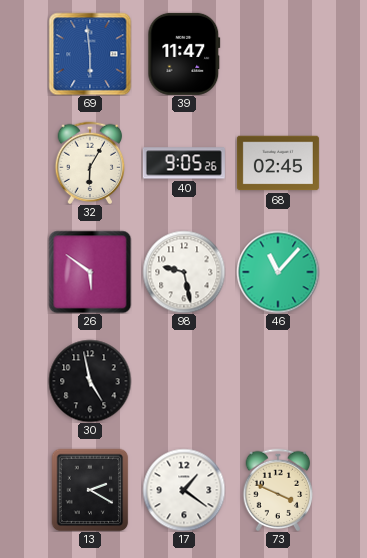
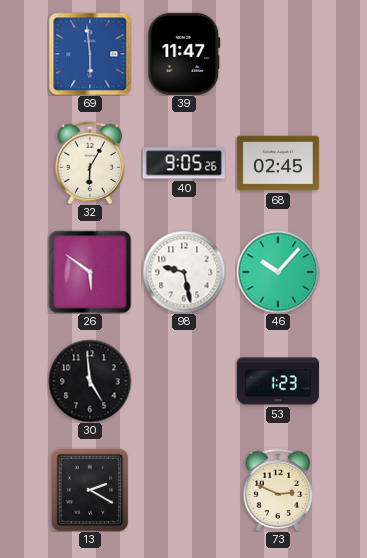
46: 11:07 -> 10:07
30: 4:58 -> 4:59
53: none -> 1:23
17: 1:21 -> none
73: 3:49 -> 2:49
